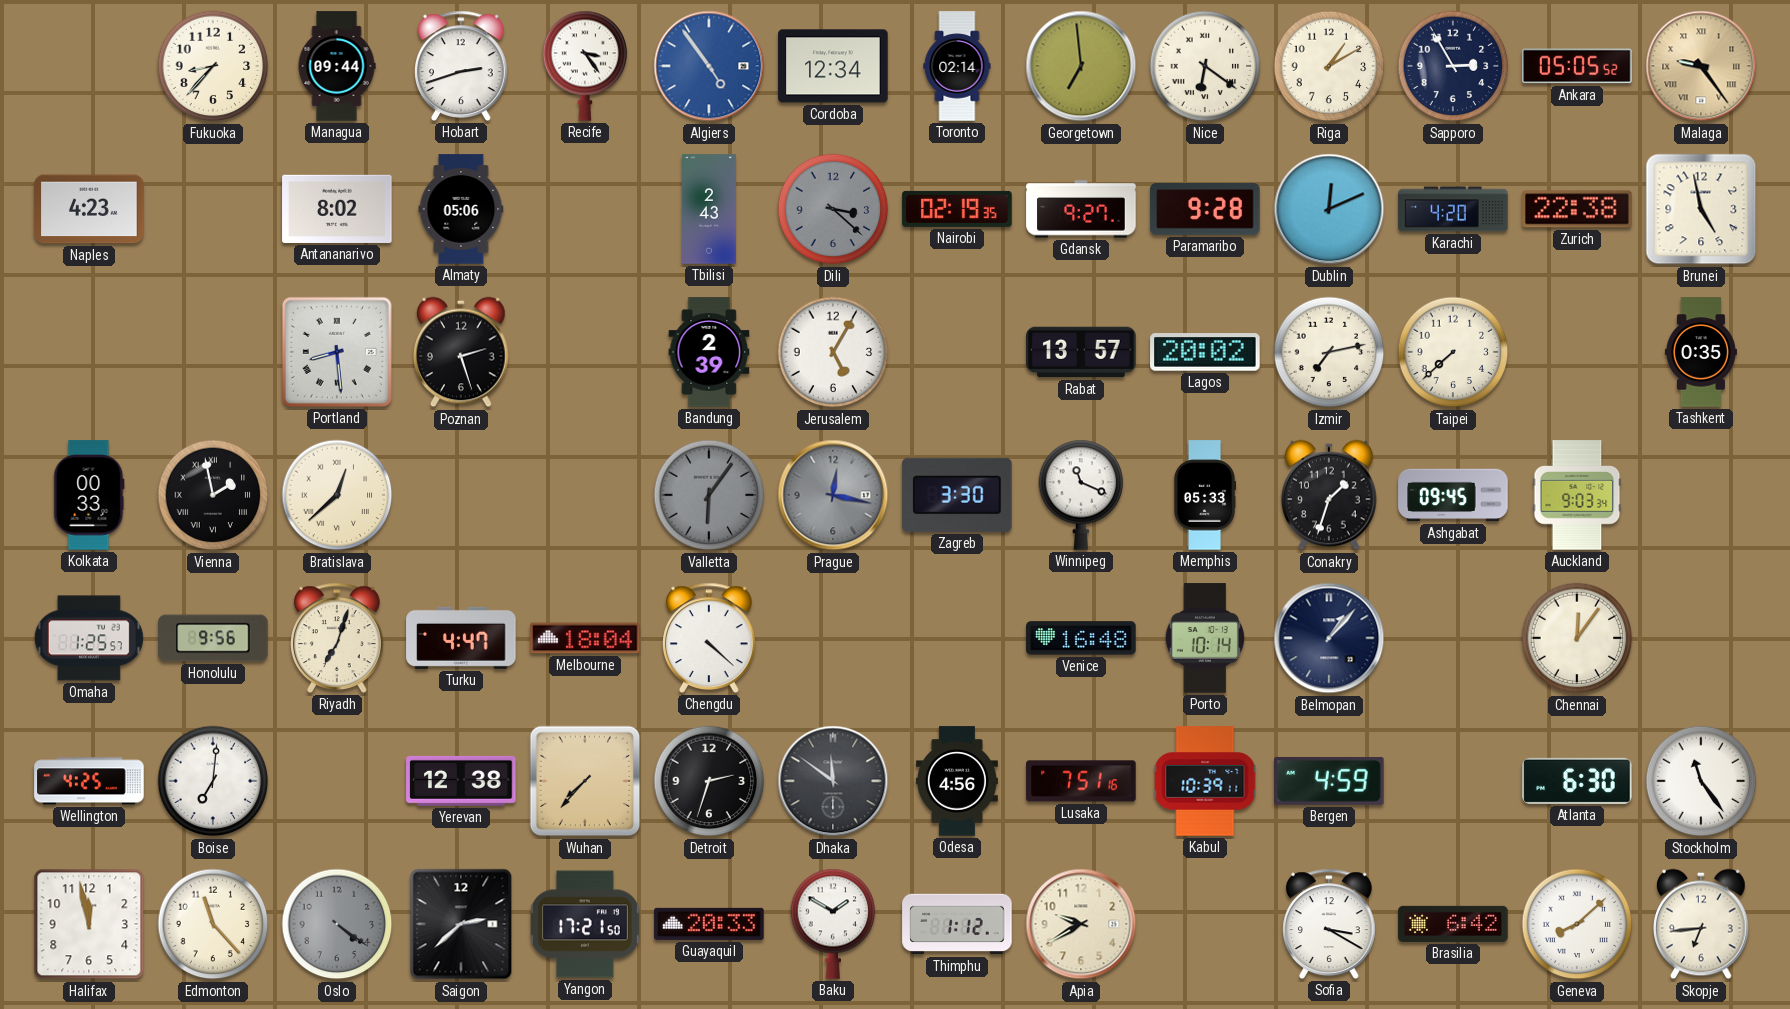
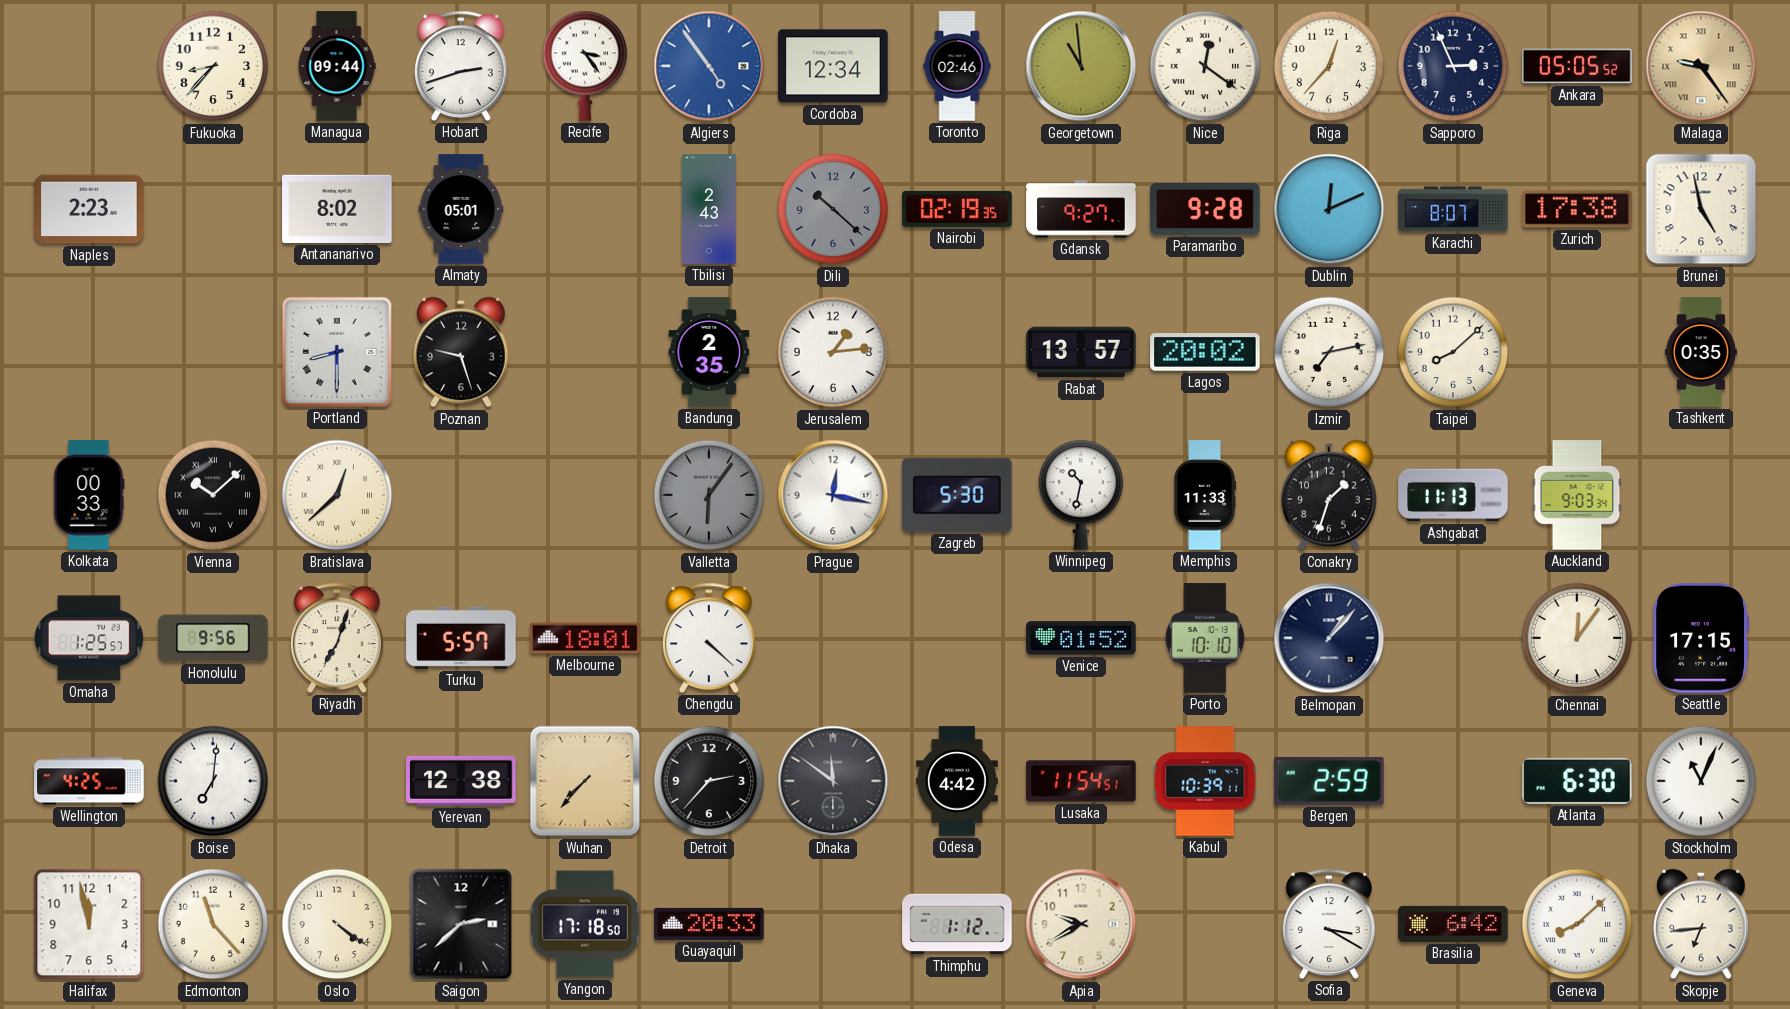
Toronto: 02:14 -> 02:46
Georgetown: 6:59 -> 10:59
Nice: 6:21 -> 12:21
Riga: 1:10 -> 12:37
Sapporo: 2:55 -> 2:56
Naples: 4:23 -> 2:23
Almaty: 05:06 -> 05:01
Dili: 3:22 -> 10:22
Karachi: 4:20 -> 8:07
Zurich: 22:38 -> 17:38
Portland: 8:29 -> 8:30
Poznan: 2:27 -> 9:27
Bandung: 2:39 -> 2:35
Jerusalem: 5:05 -> 1:14
Taipei: 7:38 -> 8:08
Vienna: 1:58 -> 10:08
Prague dial: grey -> white
Zagreb: 3:30 -> 5:30
Winnipeg: 11:19 -> 10:32
Memphis: 05:33 -> 11:33
Ashgabat: 09:45 -> 11:13
Turku: 4:47 -> 5:57
Melbourne: 18:04 -> 18:01
Venice: 16:48 -> 01:52
Porto: 10:14 -> 10:10
Seattle: none -> 17:15
Detroit: 2:33 -> 2:37
Odesa: 4:56 -> 4:42
Lusaka: 7:51 -> 11:54
Bergen: 4:59 -> 2:59
Stockholm: 11:24 -> 11:04
Oslo dial: grey -> cream
Yangon: 17:21 -> 17:18
Baku: 1:50 -> none
